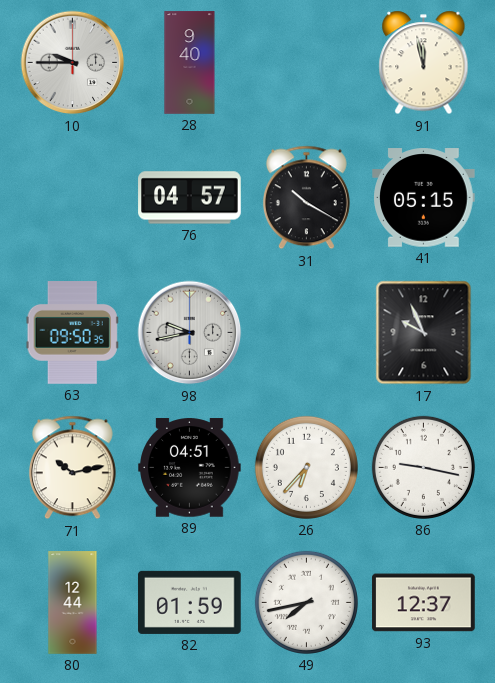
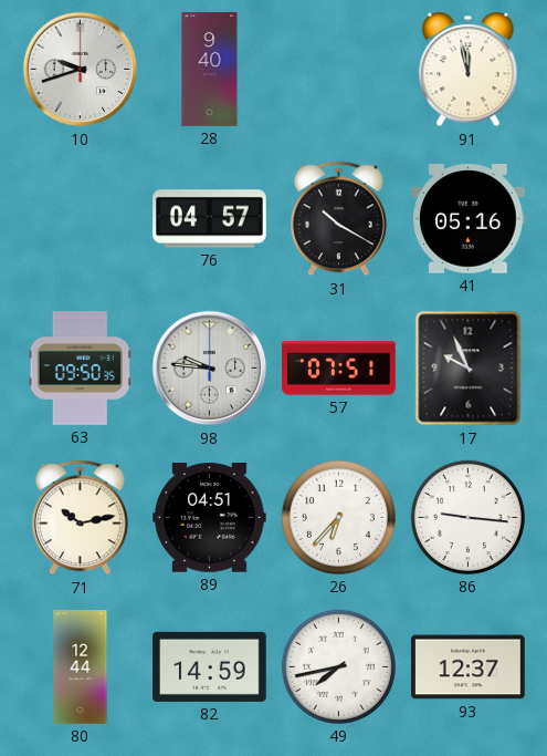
10: 9:45 -> 9:42
41: 05:15 -> 05:16
98: 9:43 -> 9:46
57: none -> 07:51
86: 9:17 -> 9:16
82: 01:59 -> 14:59
